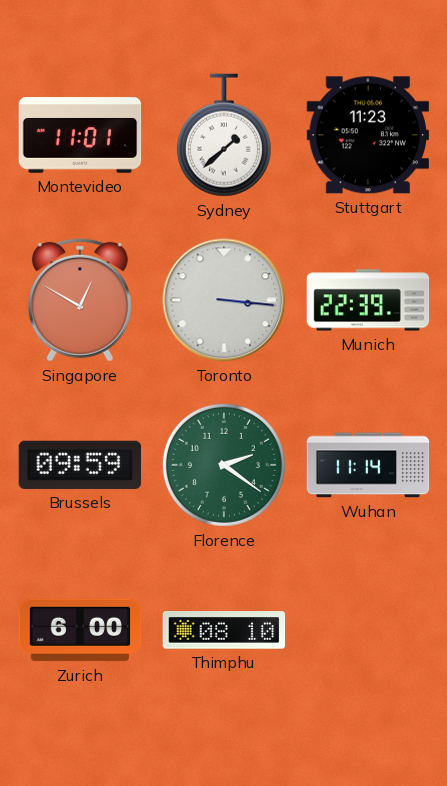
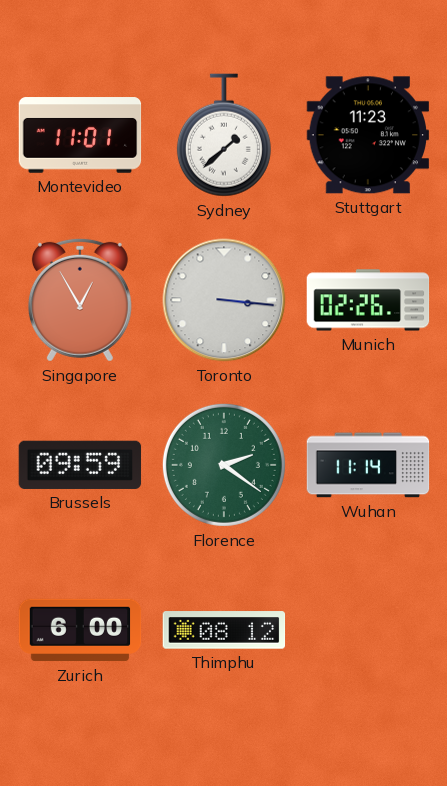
Singapore: 12:50 -> 12:55
Munich: 22:39 -> 02:26
Thimphu: 08:10 -> 08:12
